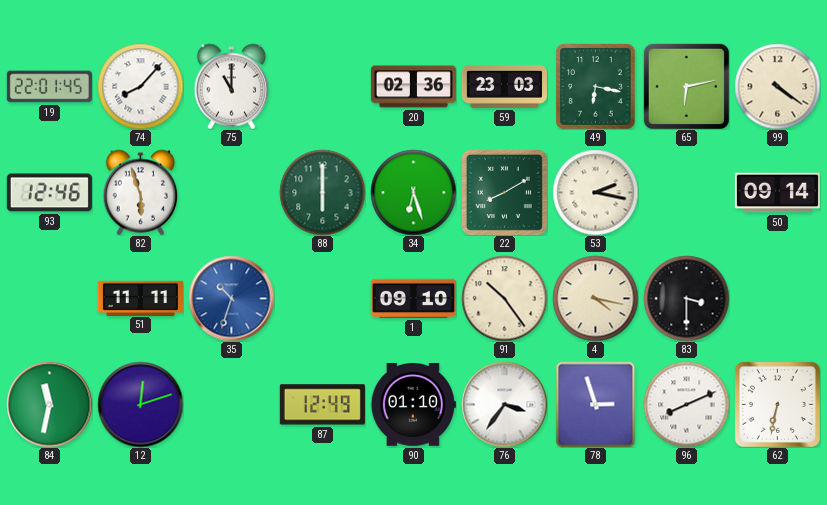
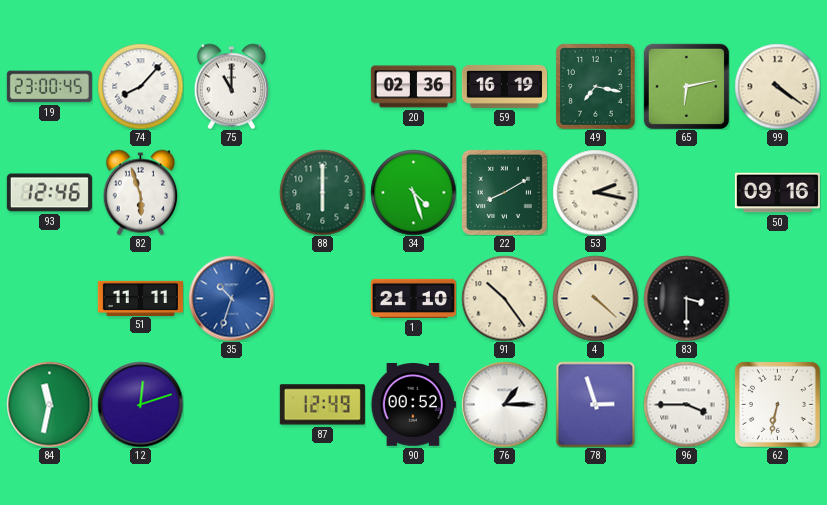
19: 22:01 -> 23:00
59: 23:03 -> 16:19
49: 6:17 -> 7:17
34: 6:27 -> 4:27
50: 09:14 -> 09:16
1: 09:10 -> 21:10
4: 4:17 -> 4:22
90: 01:10 -> 00:52
76: 3:36 -> 1:15
96: 8:11 -> 3:45
